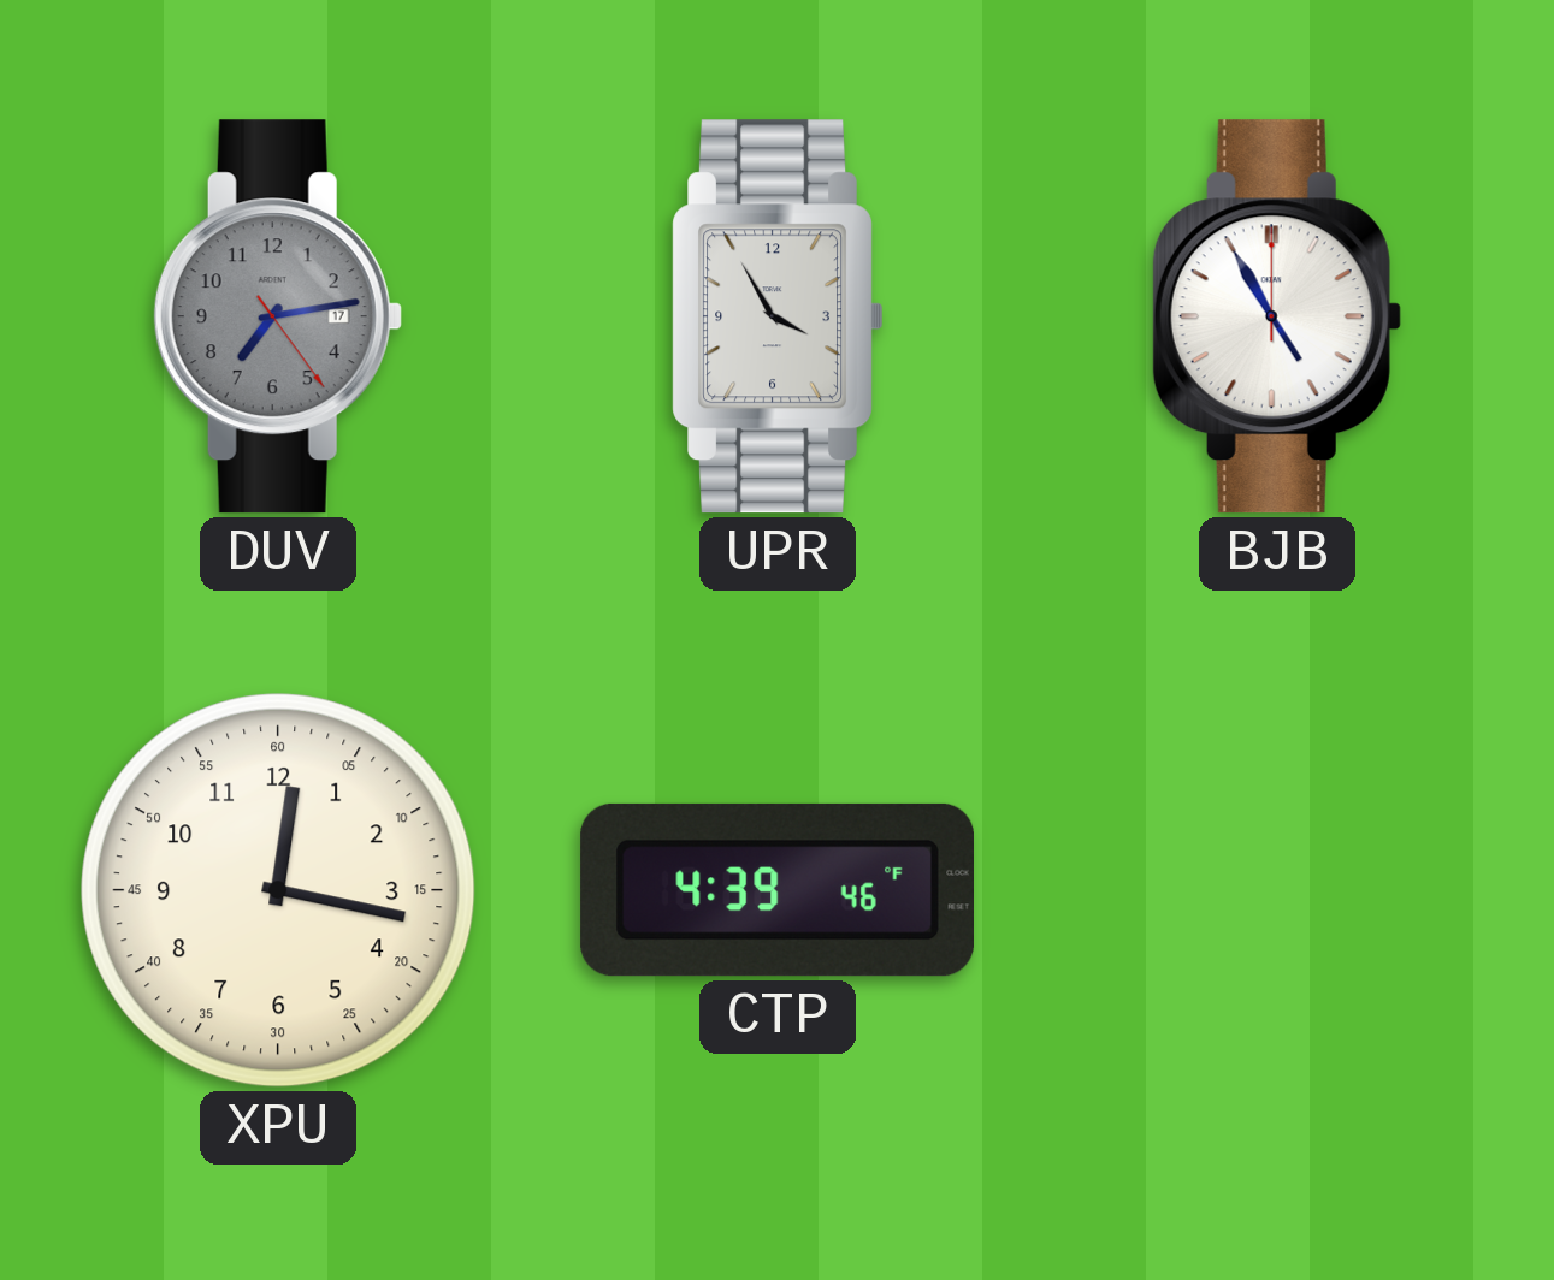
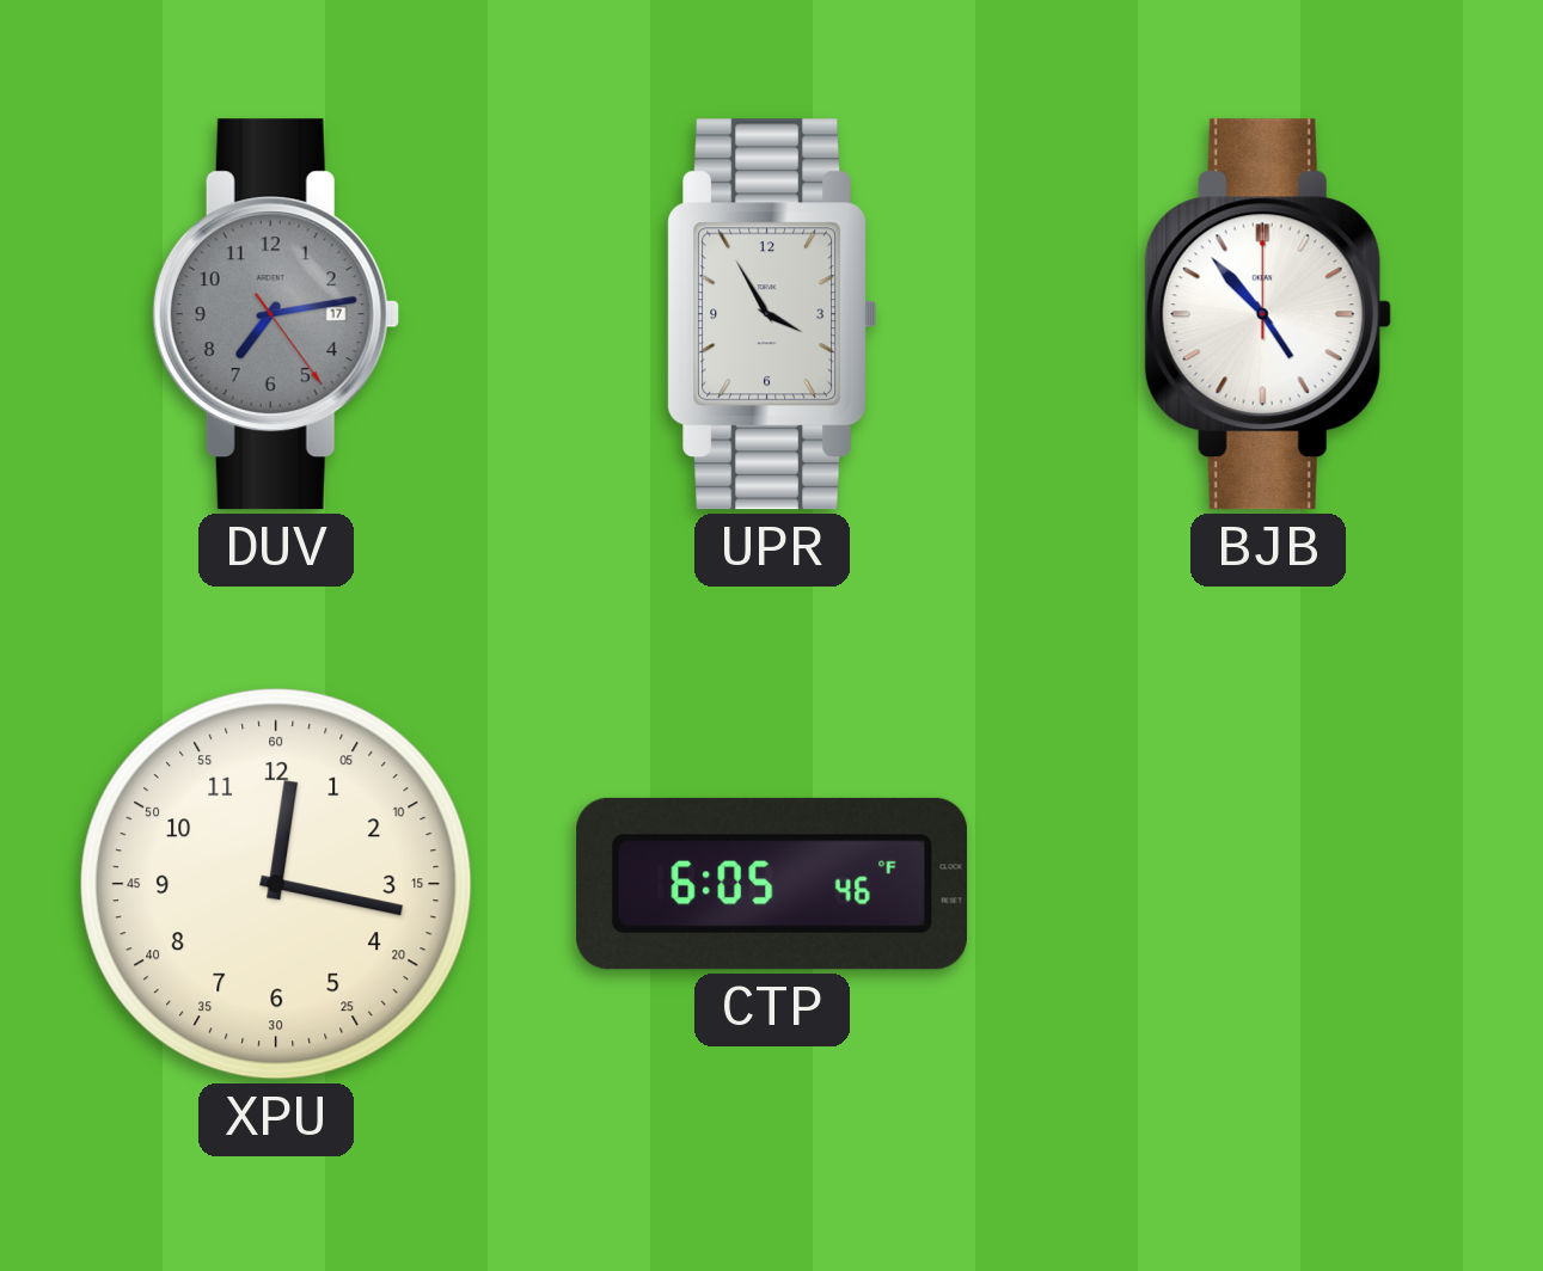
BJB: 4:55 -> 4:53
CTP: 4:39 -> 6:05
